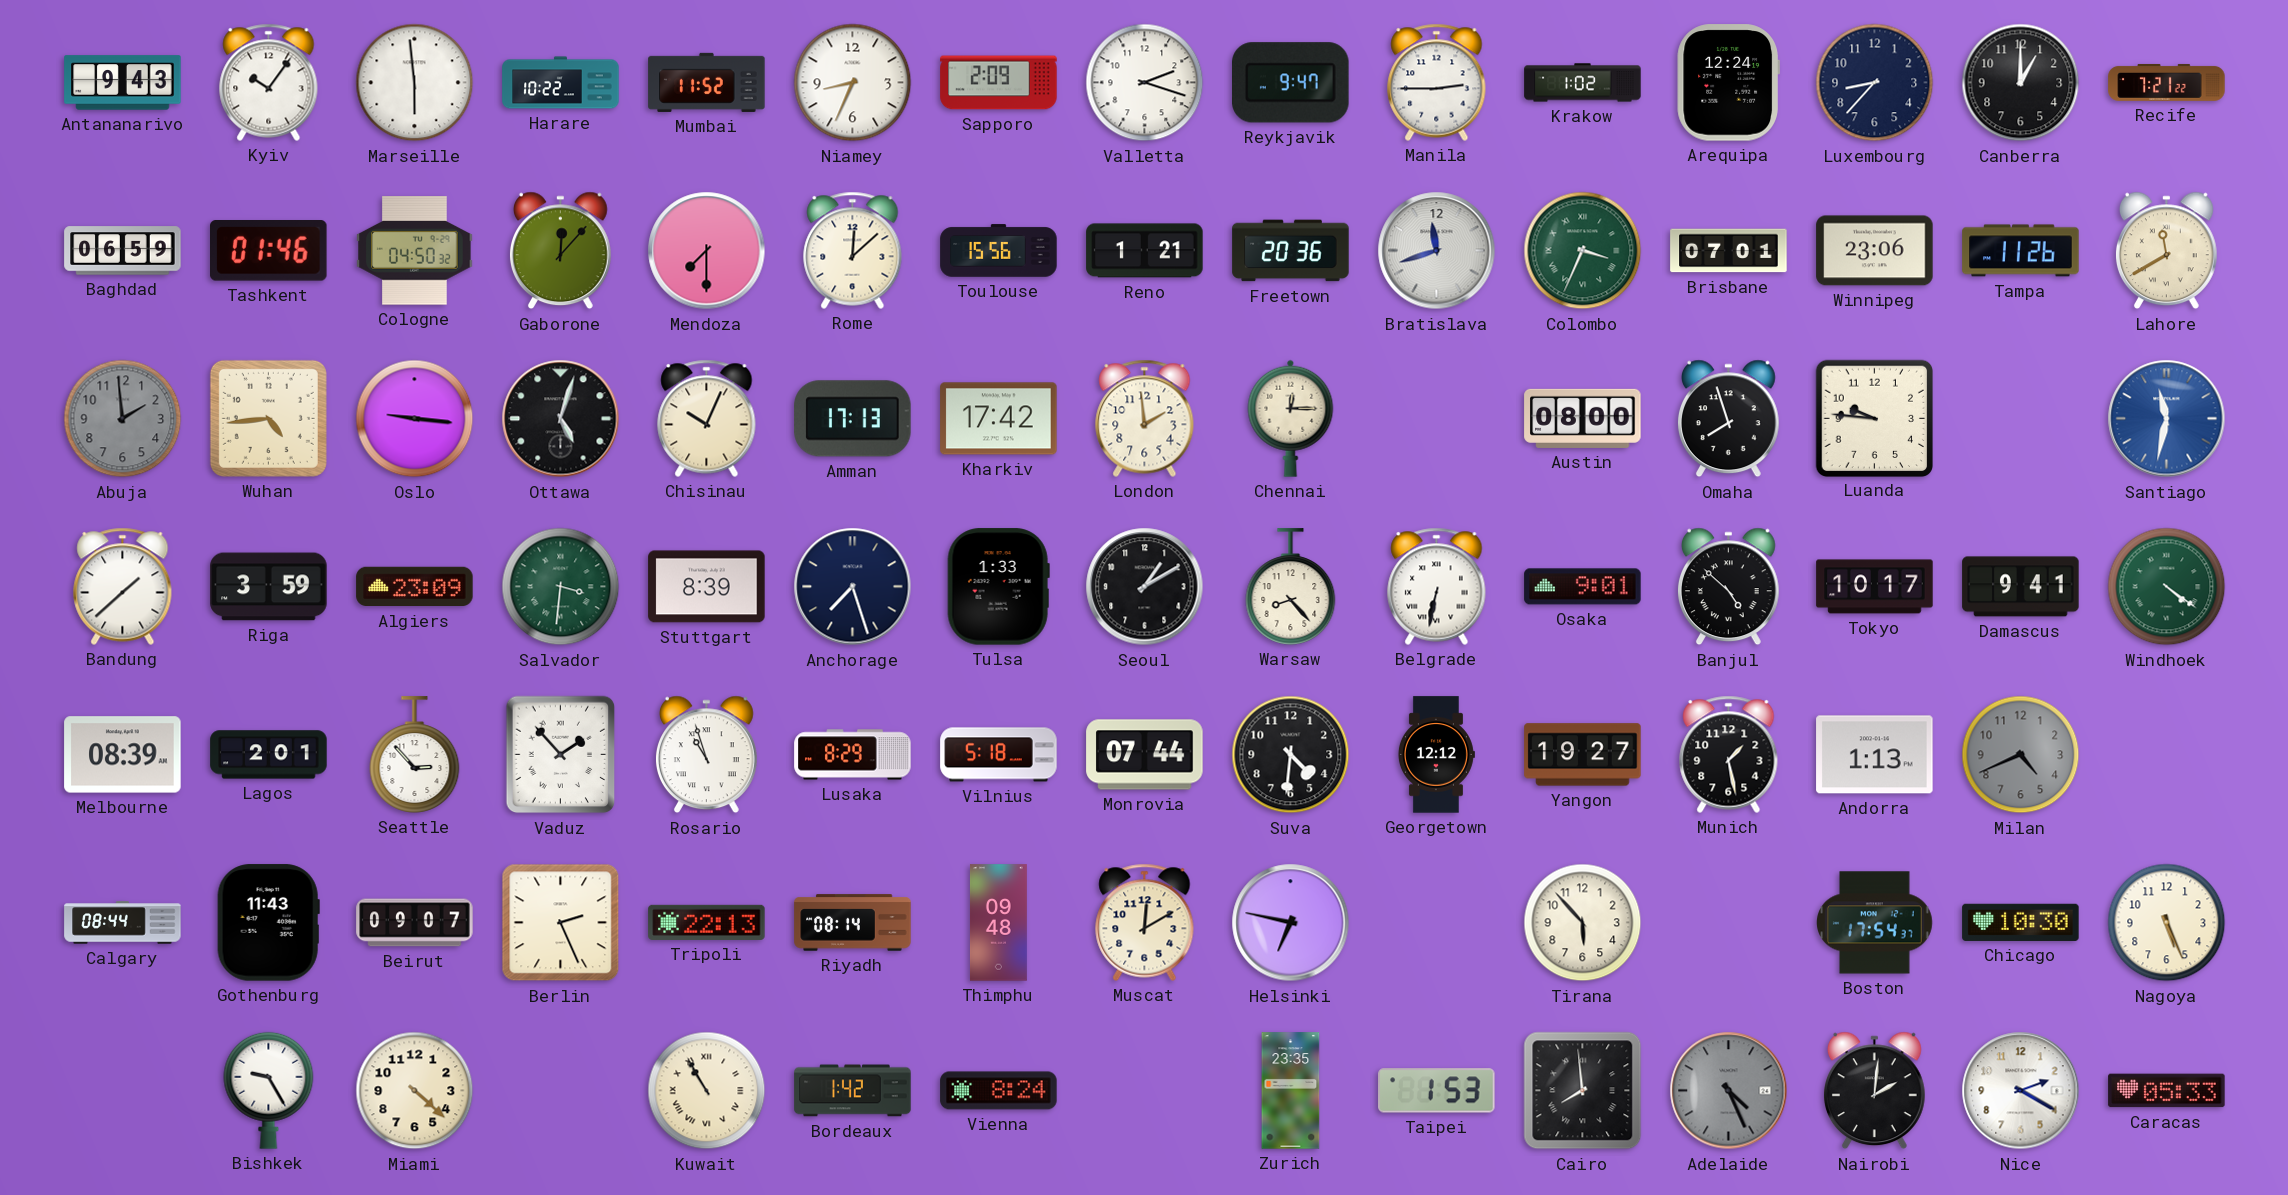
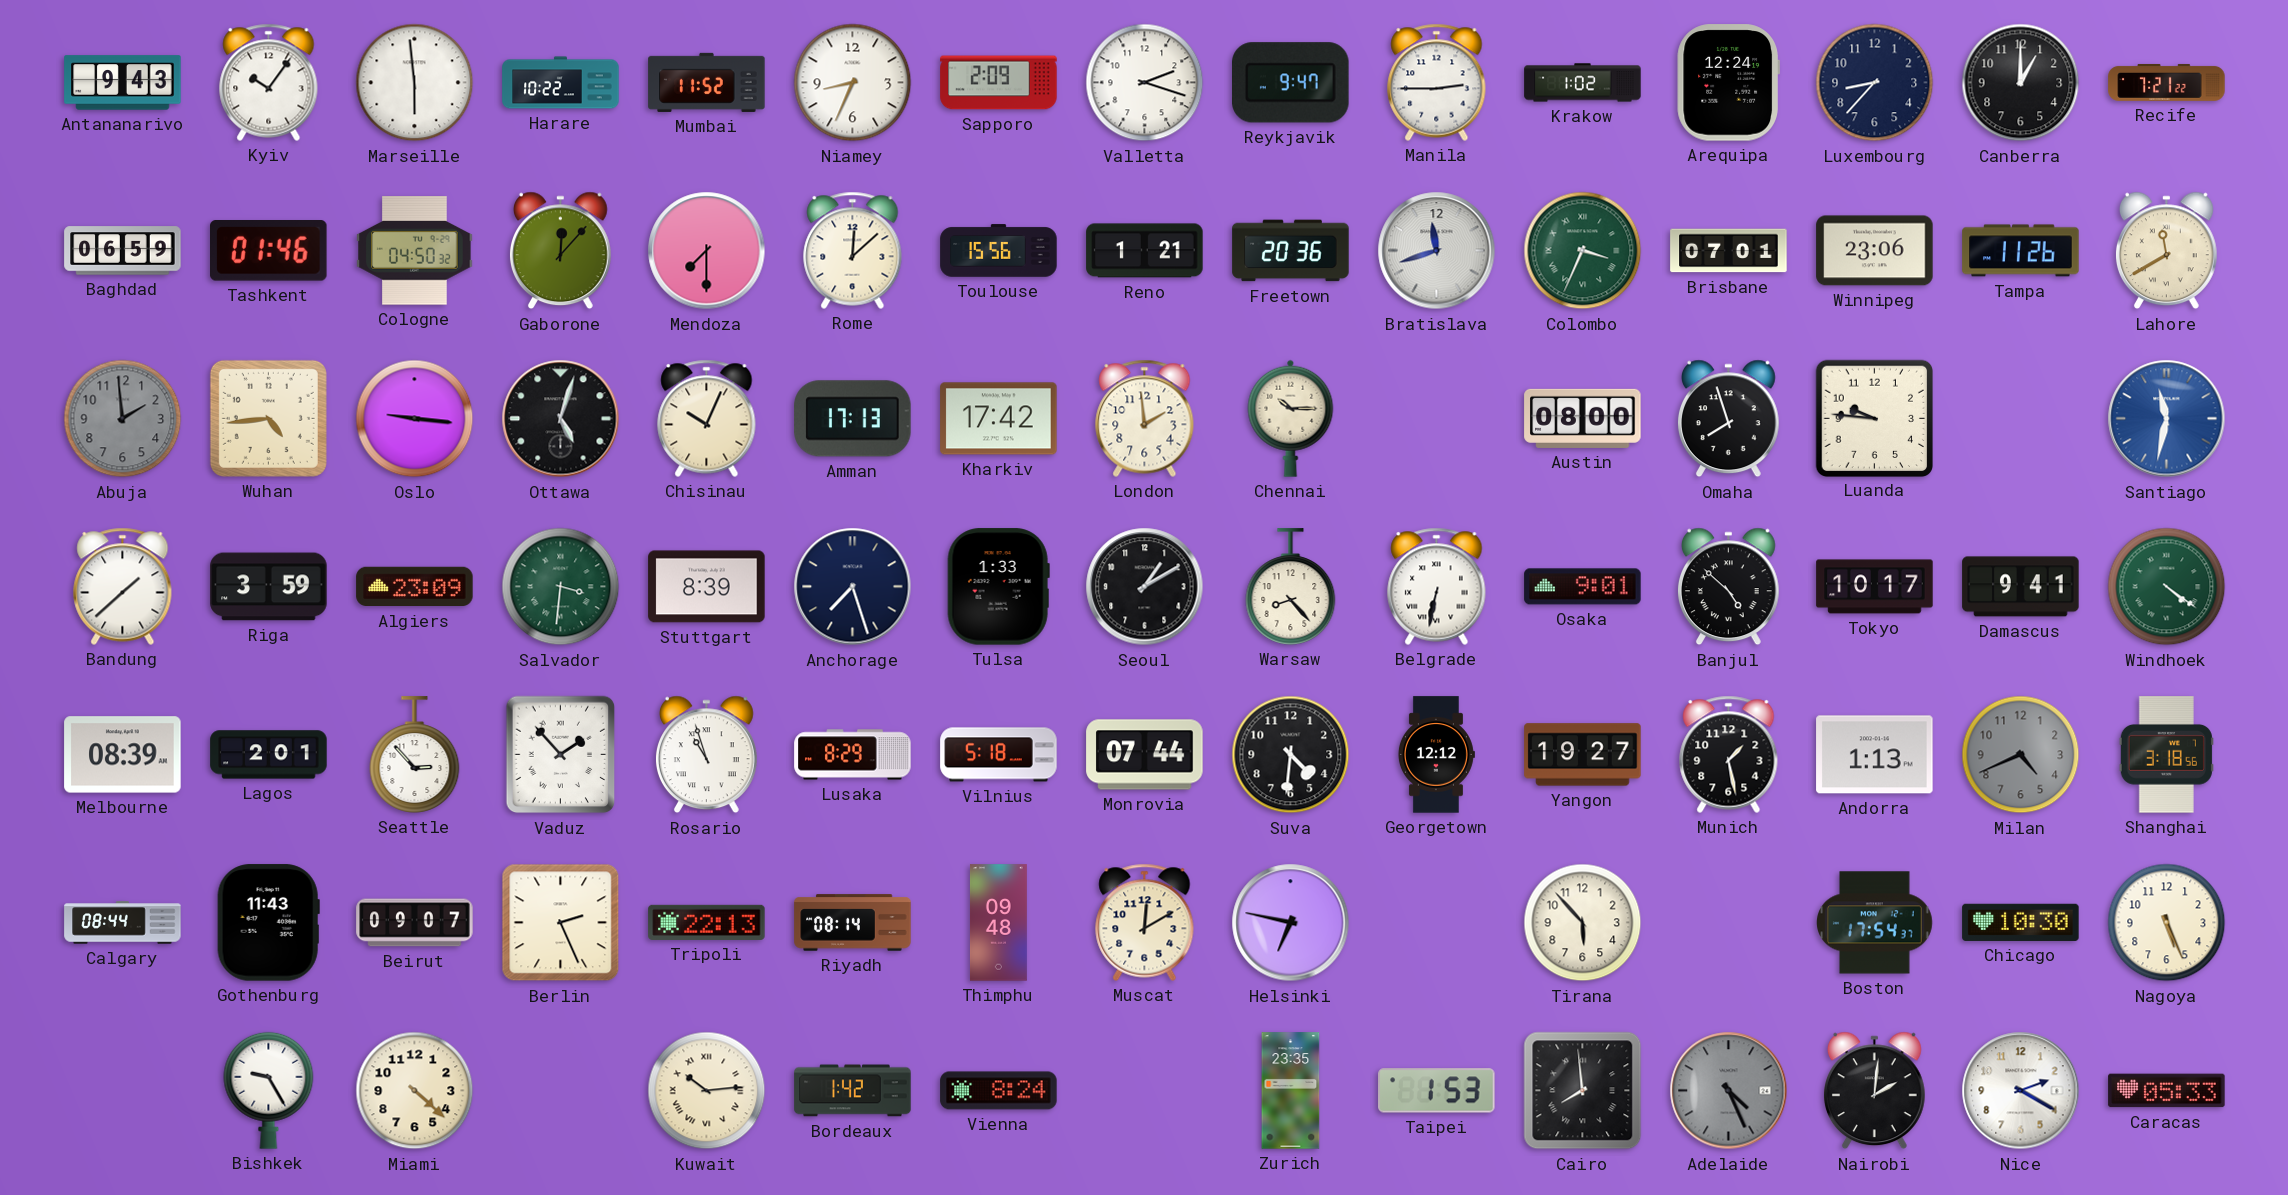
Chennai: 12:15 -> 10:15
Shanghai: none -> 3:18
Kuwait: 10:55 -> 10:14
